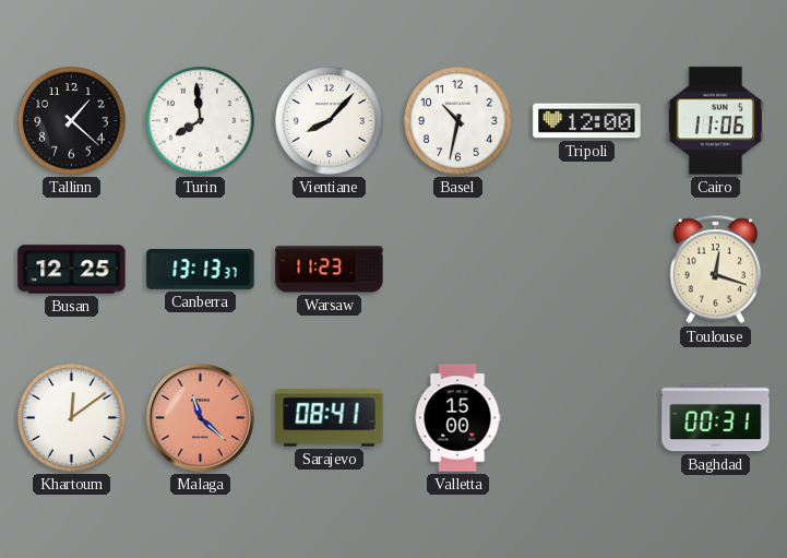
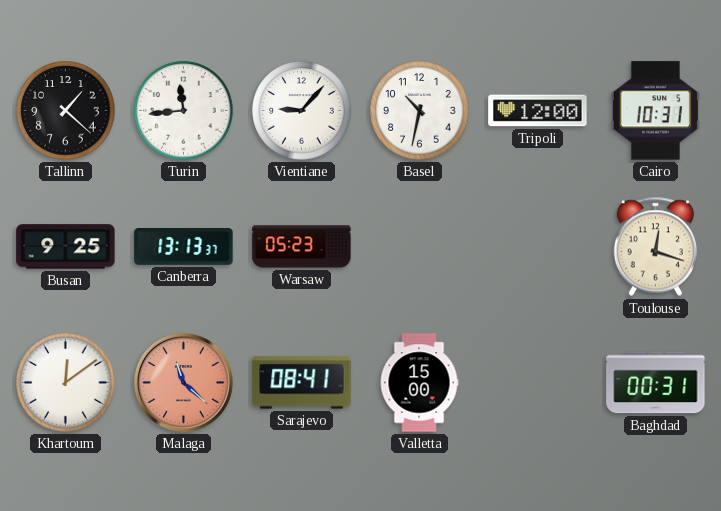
Turin: 7:59 -> 11:44
Vientiane: 8:07 -> 9:07
Cairo: 11:06 -> 10:31
Busan: 12:25 -> 9:25
Warsaw: 11:23 -> 05:23
